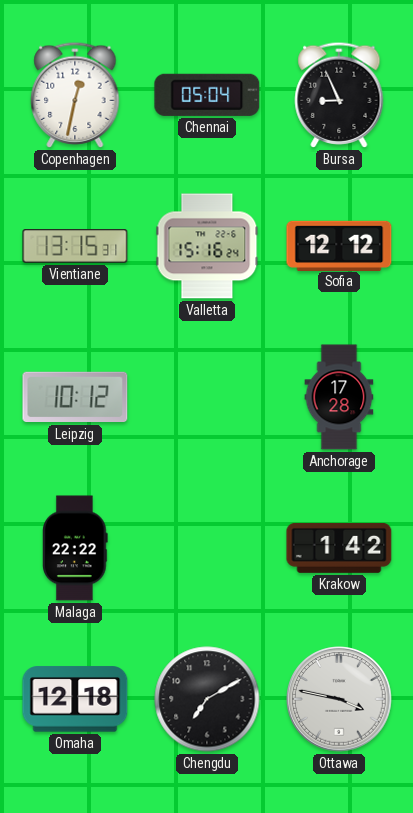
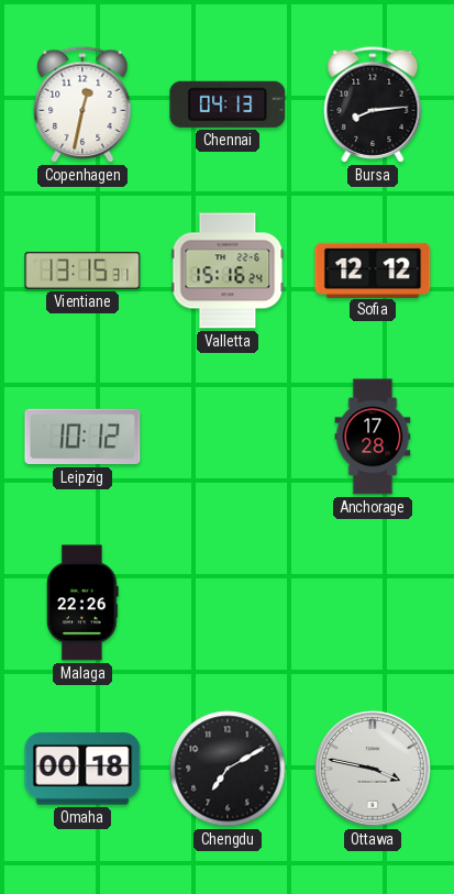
Chennai: 05:04 -> 04:13
Bursa: 8:56 -> 8:14
Malaga: 22:22 -> 22:26
Krakow: 1:42 -> none
Omaha: 12:18 -> 00:18
